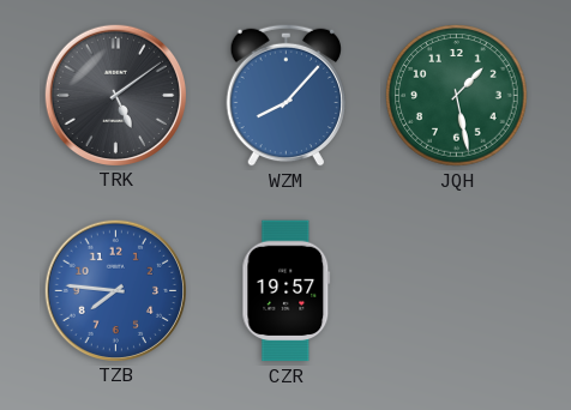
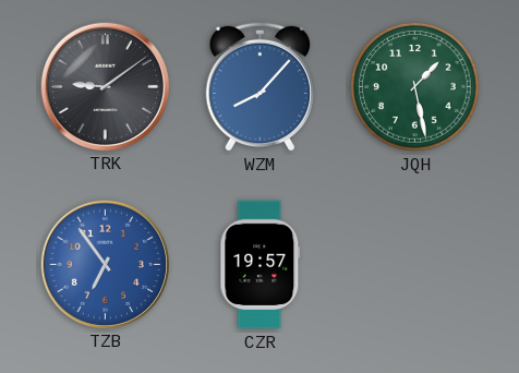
TRK: 5:09 -> 9:09
TZB: 7:46 -> 6:54
